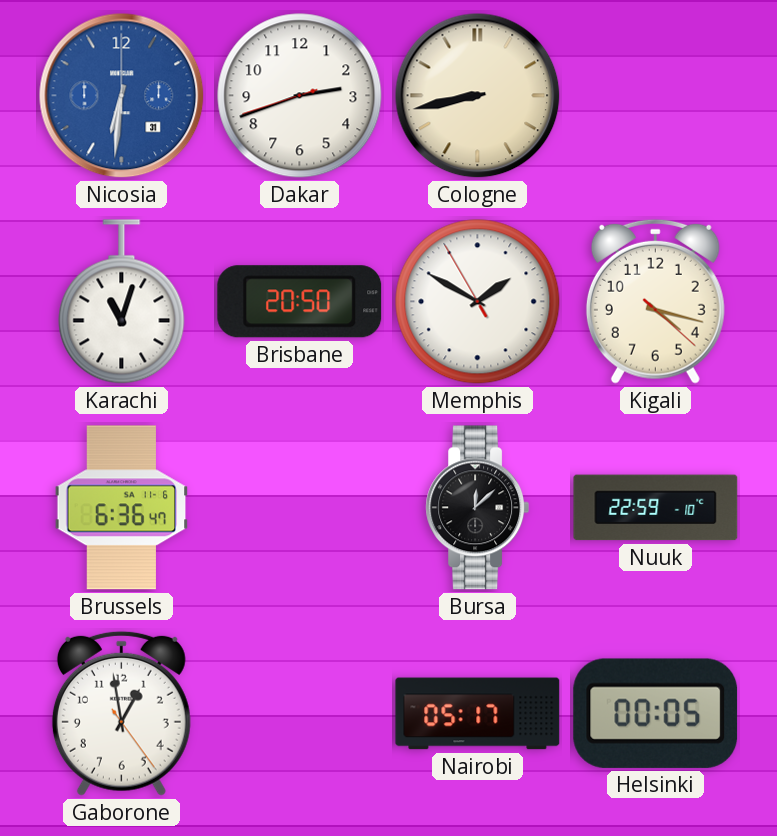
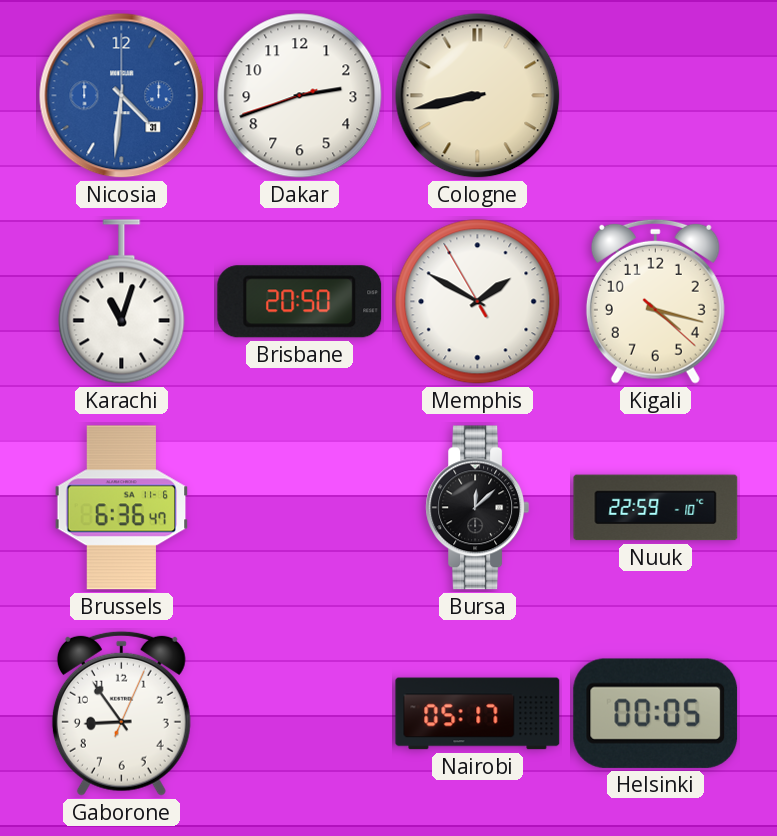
Nicosia: 6:31 -> 4:31
Gaborone: 12:58 -> 8:54
